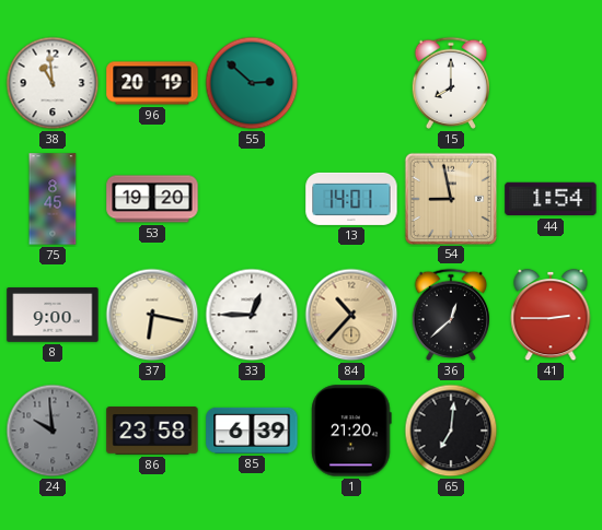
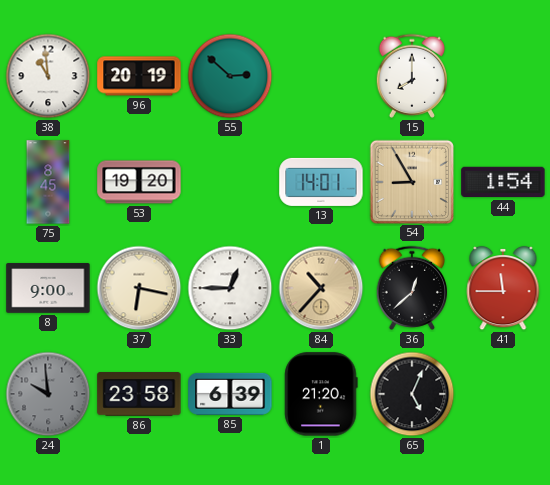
54: 8:58 -> 8:55
41: 2:45 -> 11:45
65: 7:01 -> 5:04
